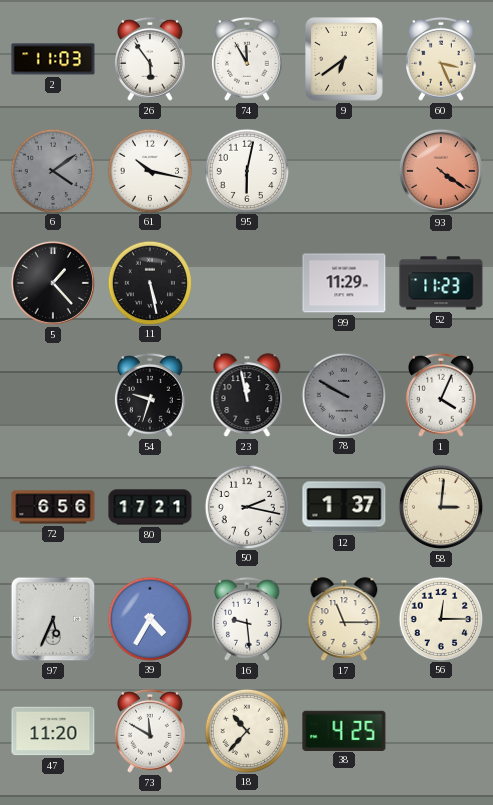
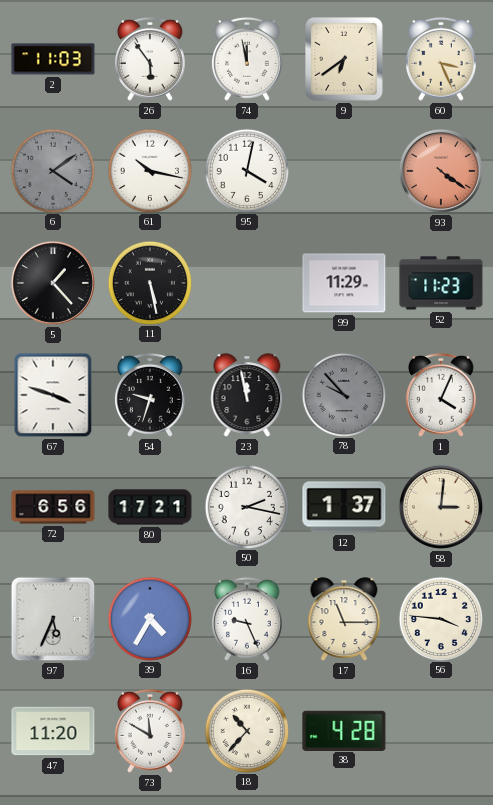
74: 11:55 -> 11:58
95: 6:02 -> 4:02
67: none -> 3:48
78: 9:50 -> 9:53
16: 9:29 -> 9:26
56: 12:15 -> 3:46
38: 4:25 -> 4:28
